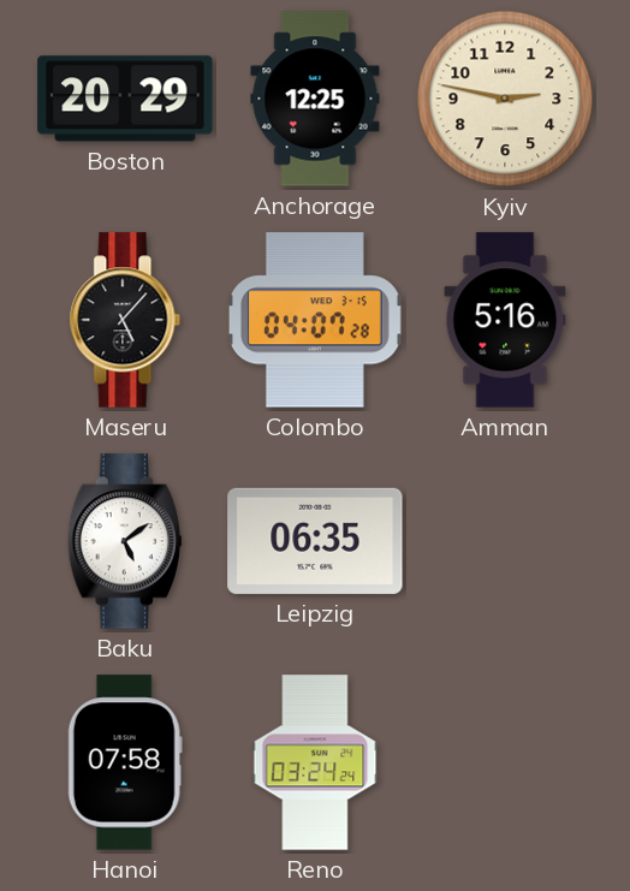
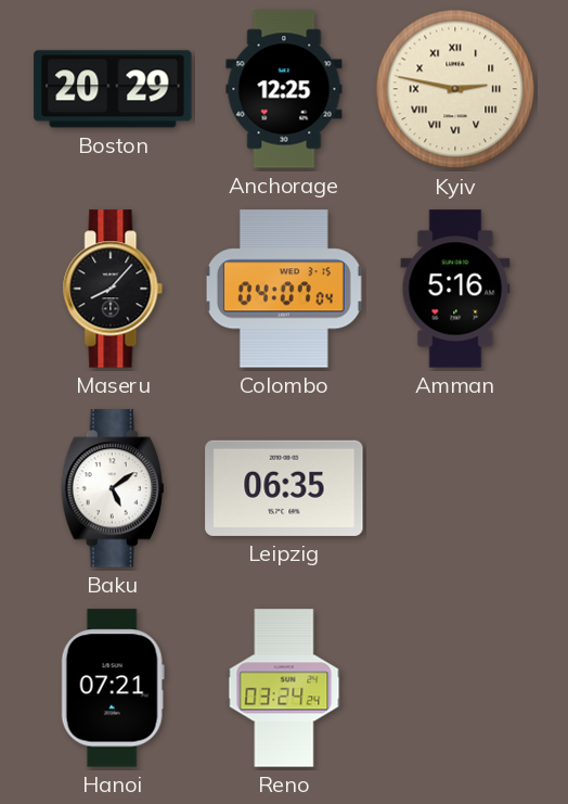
Kyiv numerals: Arabic -> Roman
Maseru: 5:07 -> 8:07
Colombo: 04:07:28 -> 04:07:04
Hanoi: 07:58 -> 07:21
